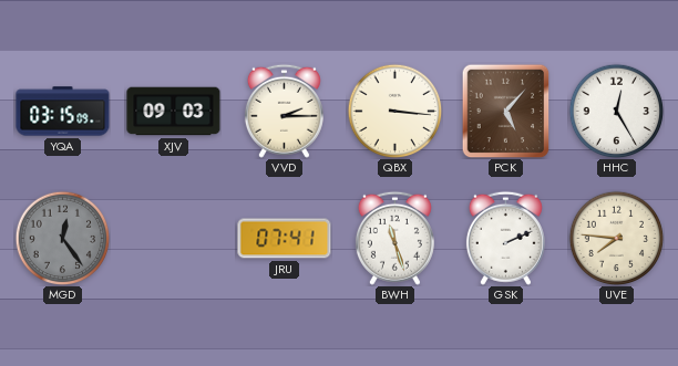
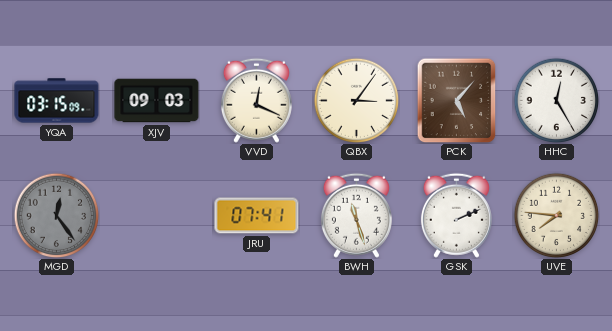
VVD: 2:15 -> 12:19
QBX: 3:16 -> 3:06
